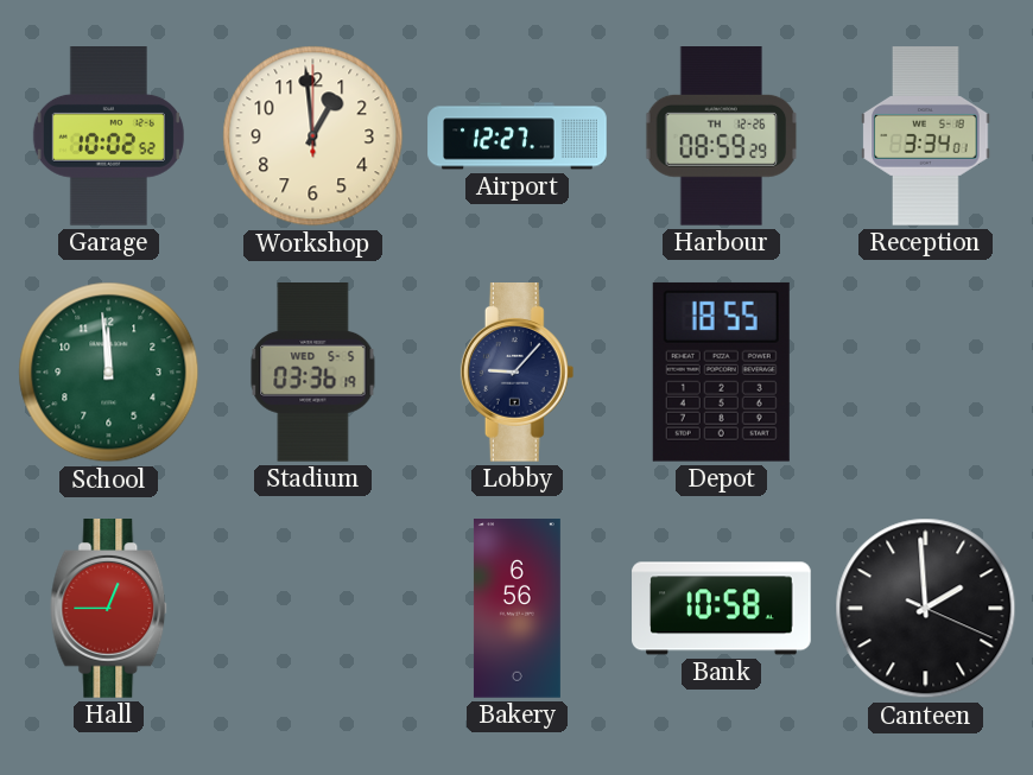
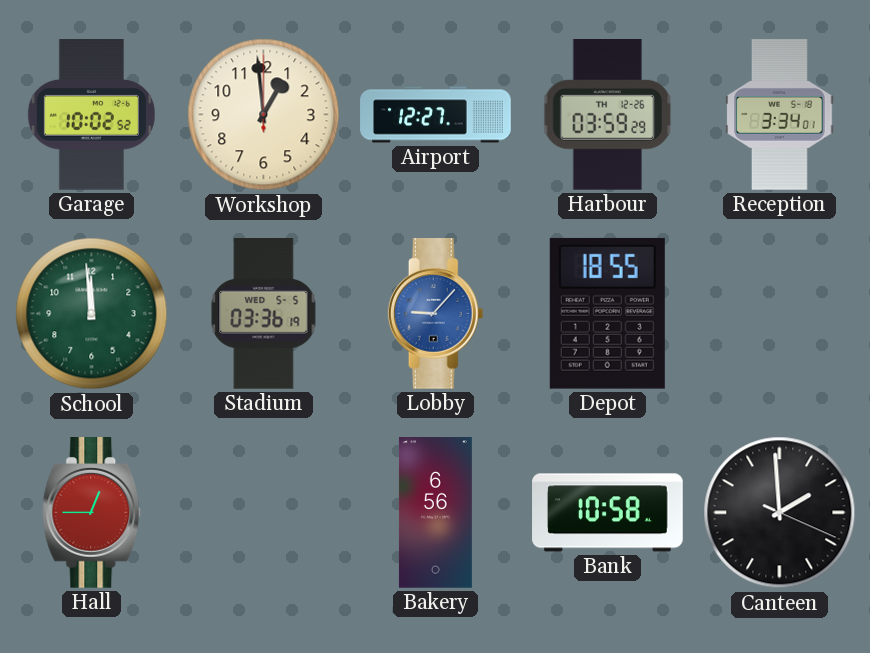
Harbour: 08:59 -> 03:59
Lobby dial: navy -> blue
